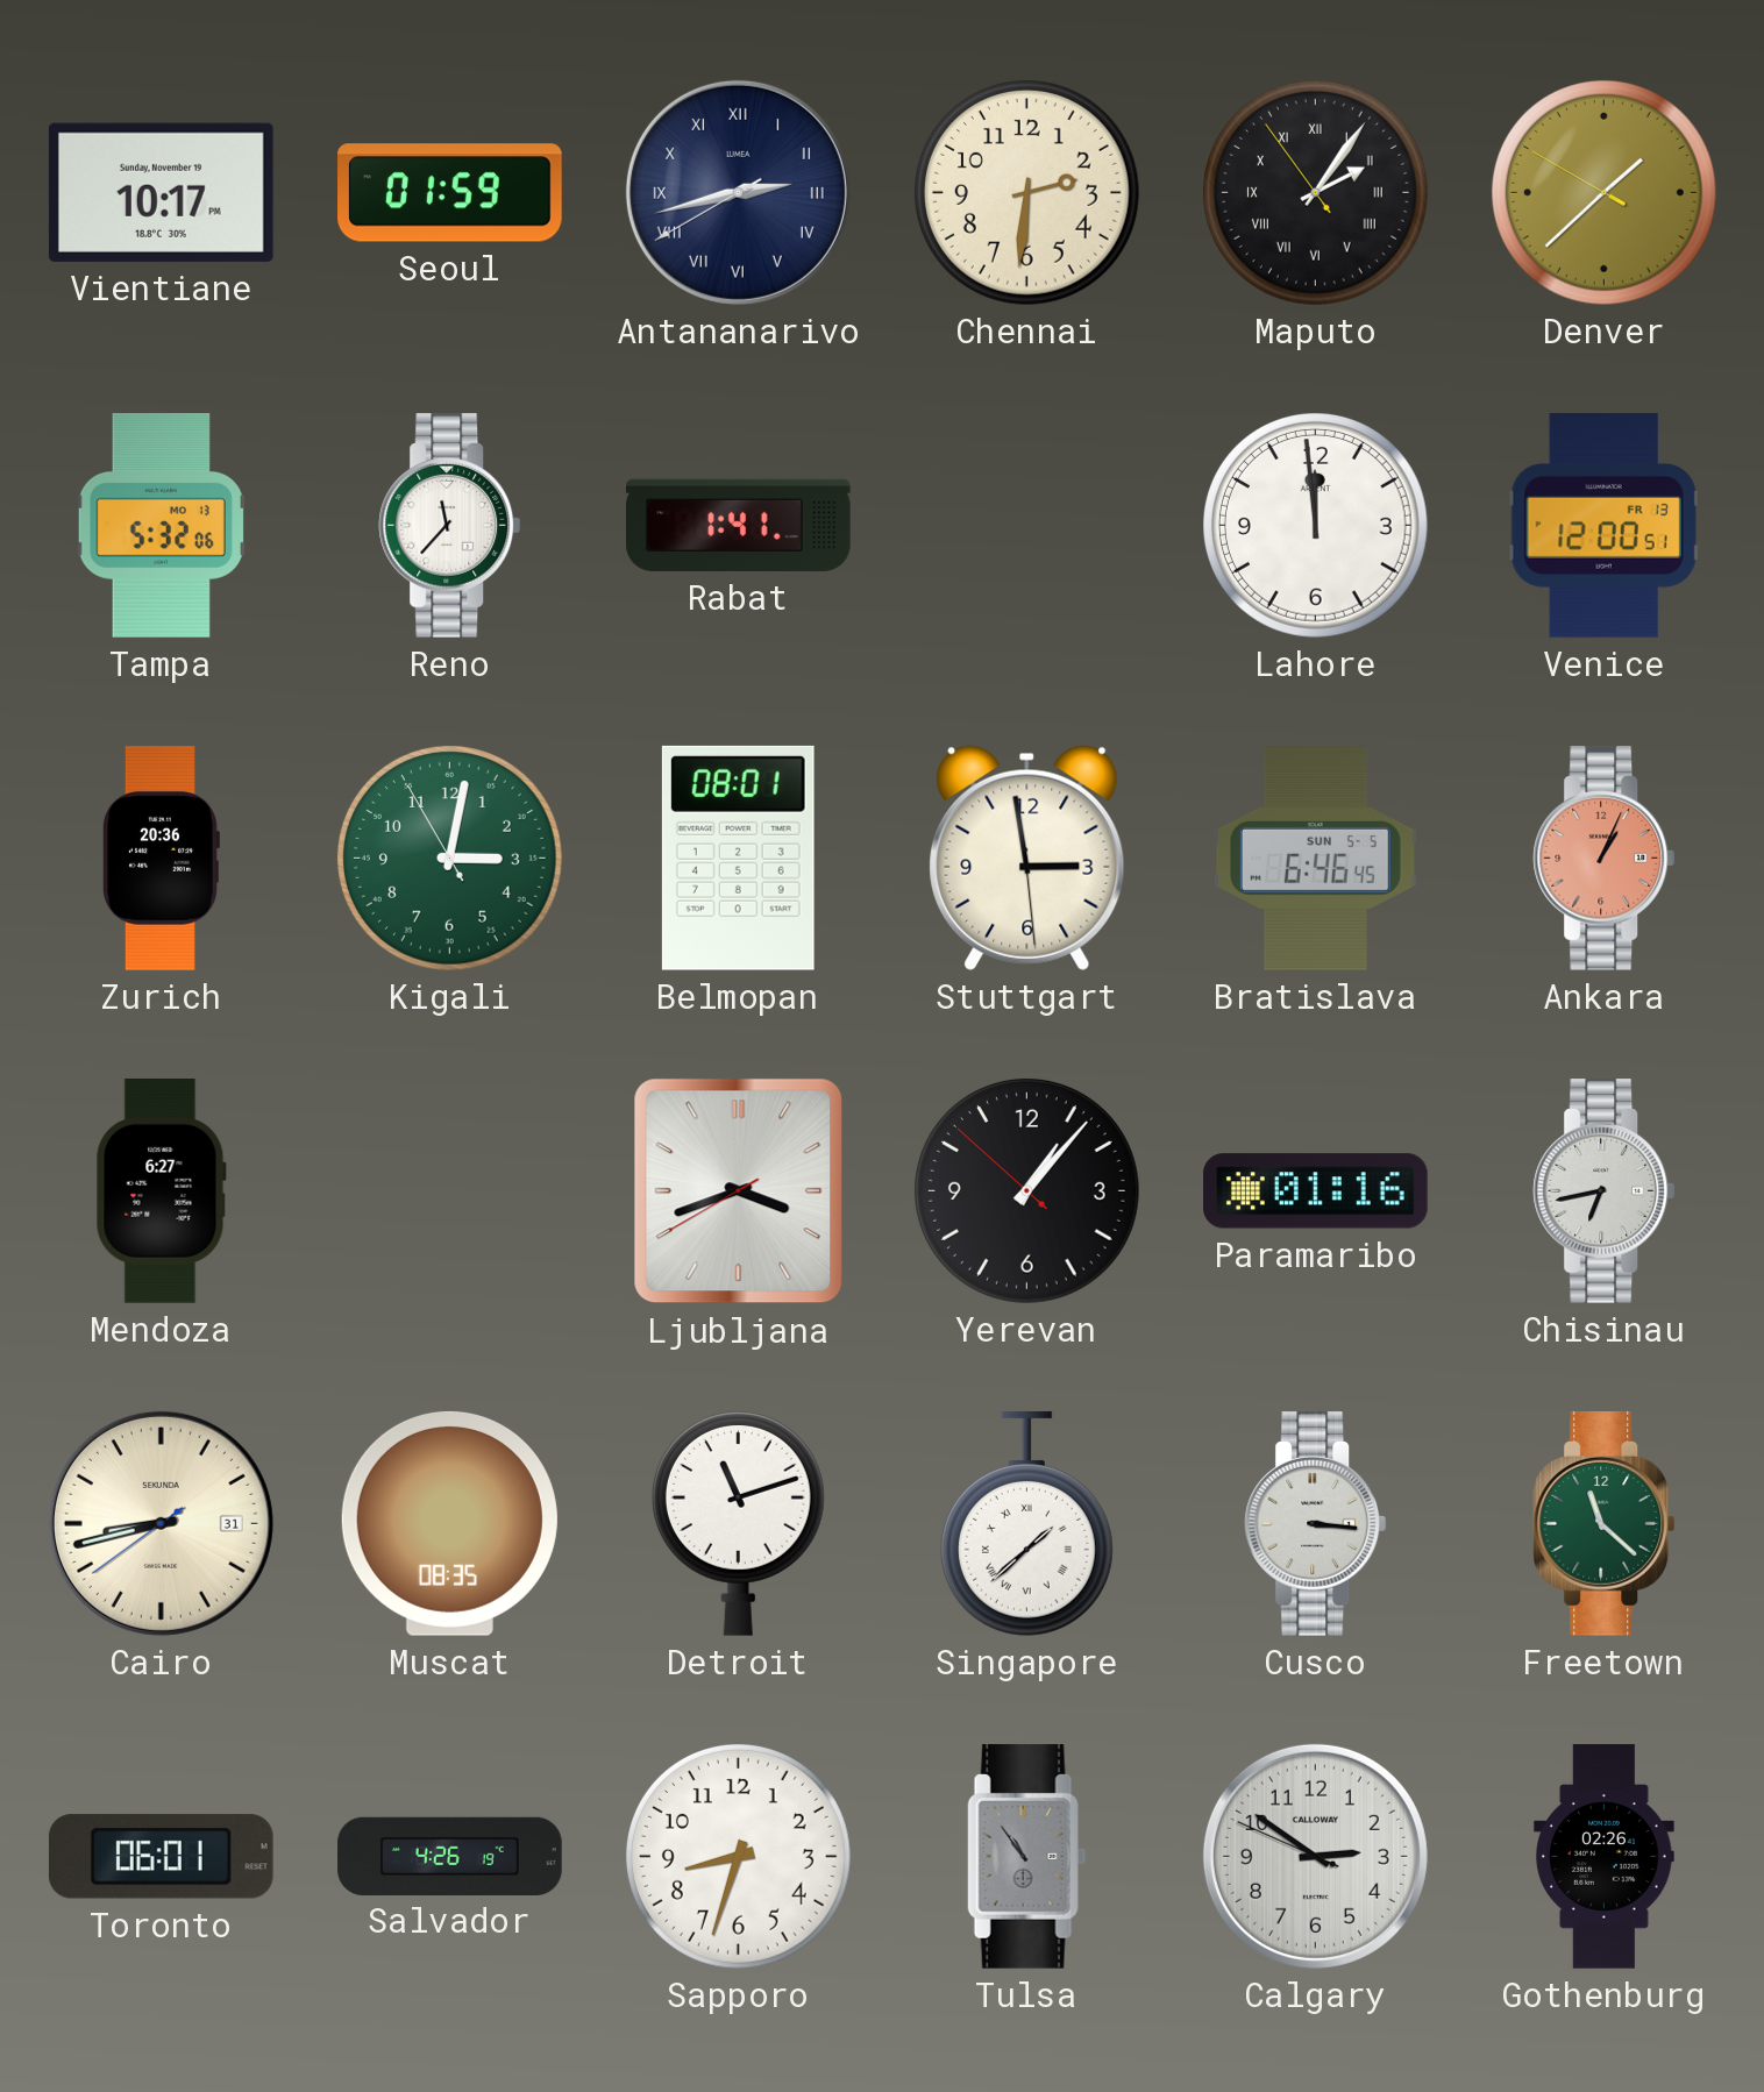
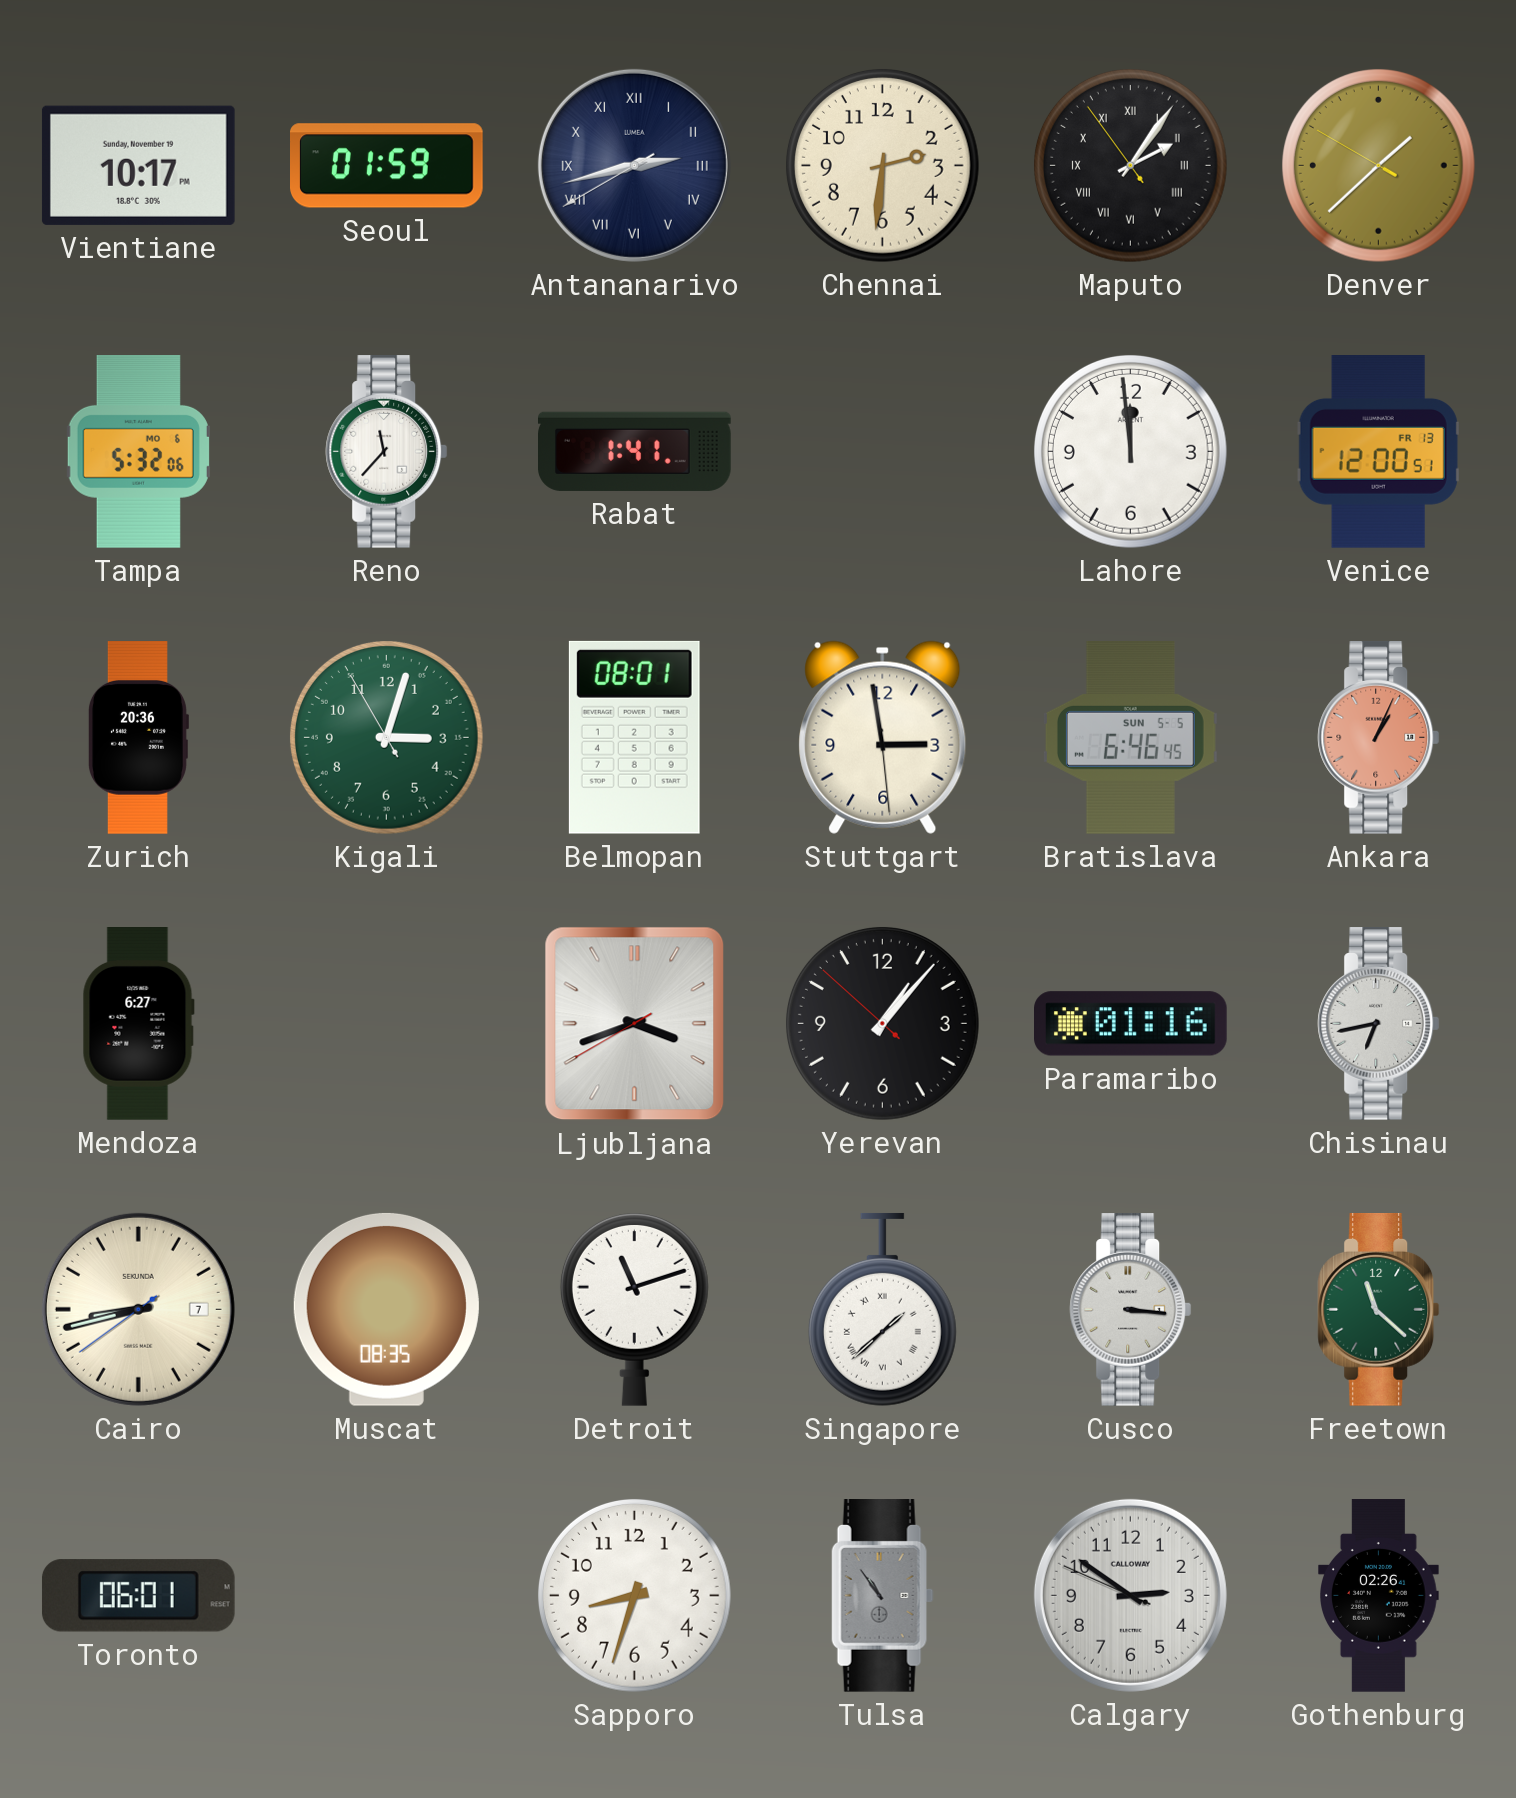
Tampa date: MO 13 -> MO 6
Kigali: 3:01 -> 3:02
Cairo date: 31 -> 7
Salvador: 4:26 -> none
